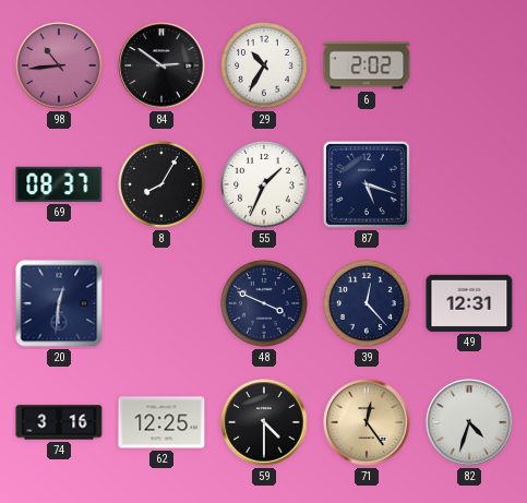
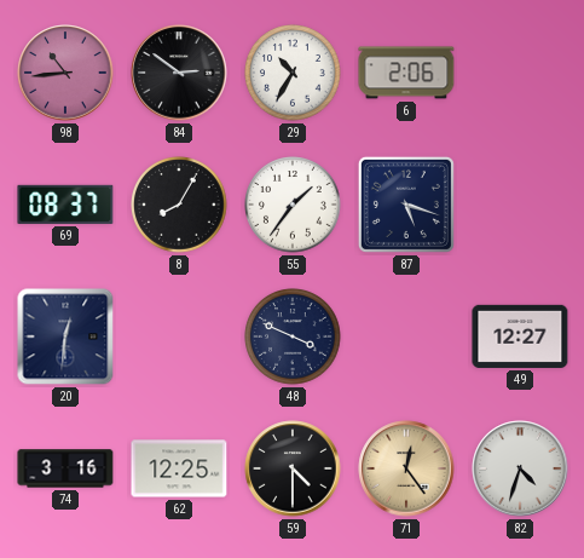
6: 2:02 -> 2:06
55: 1:34 -> 1:36
39: 12:23 -> none
49: 12:31 -> 12:27
